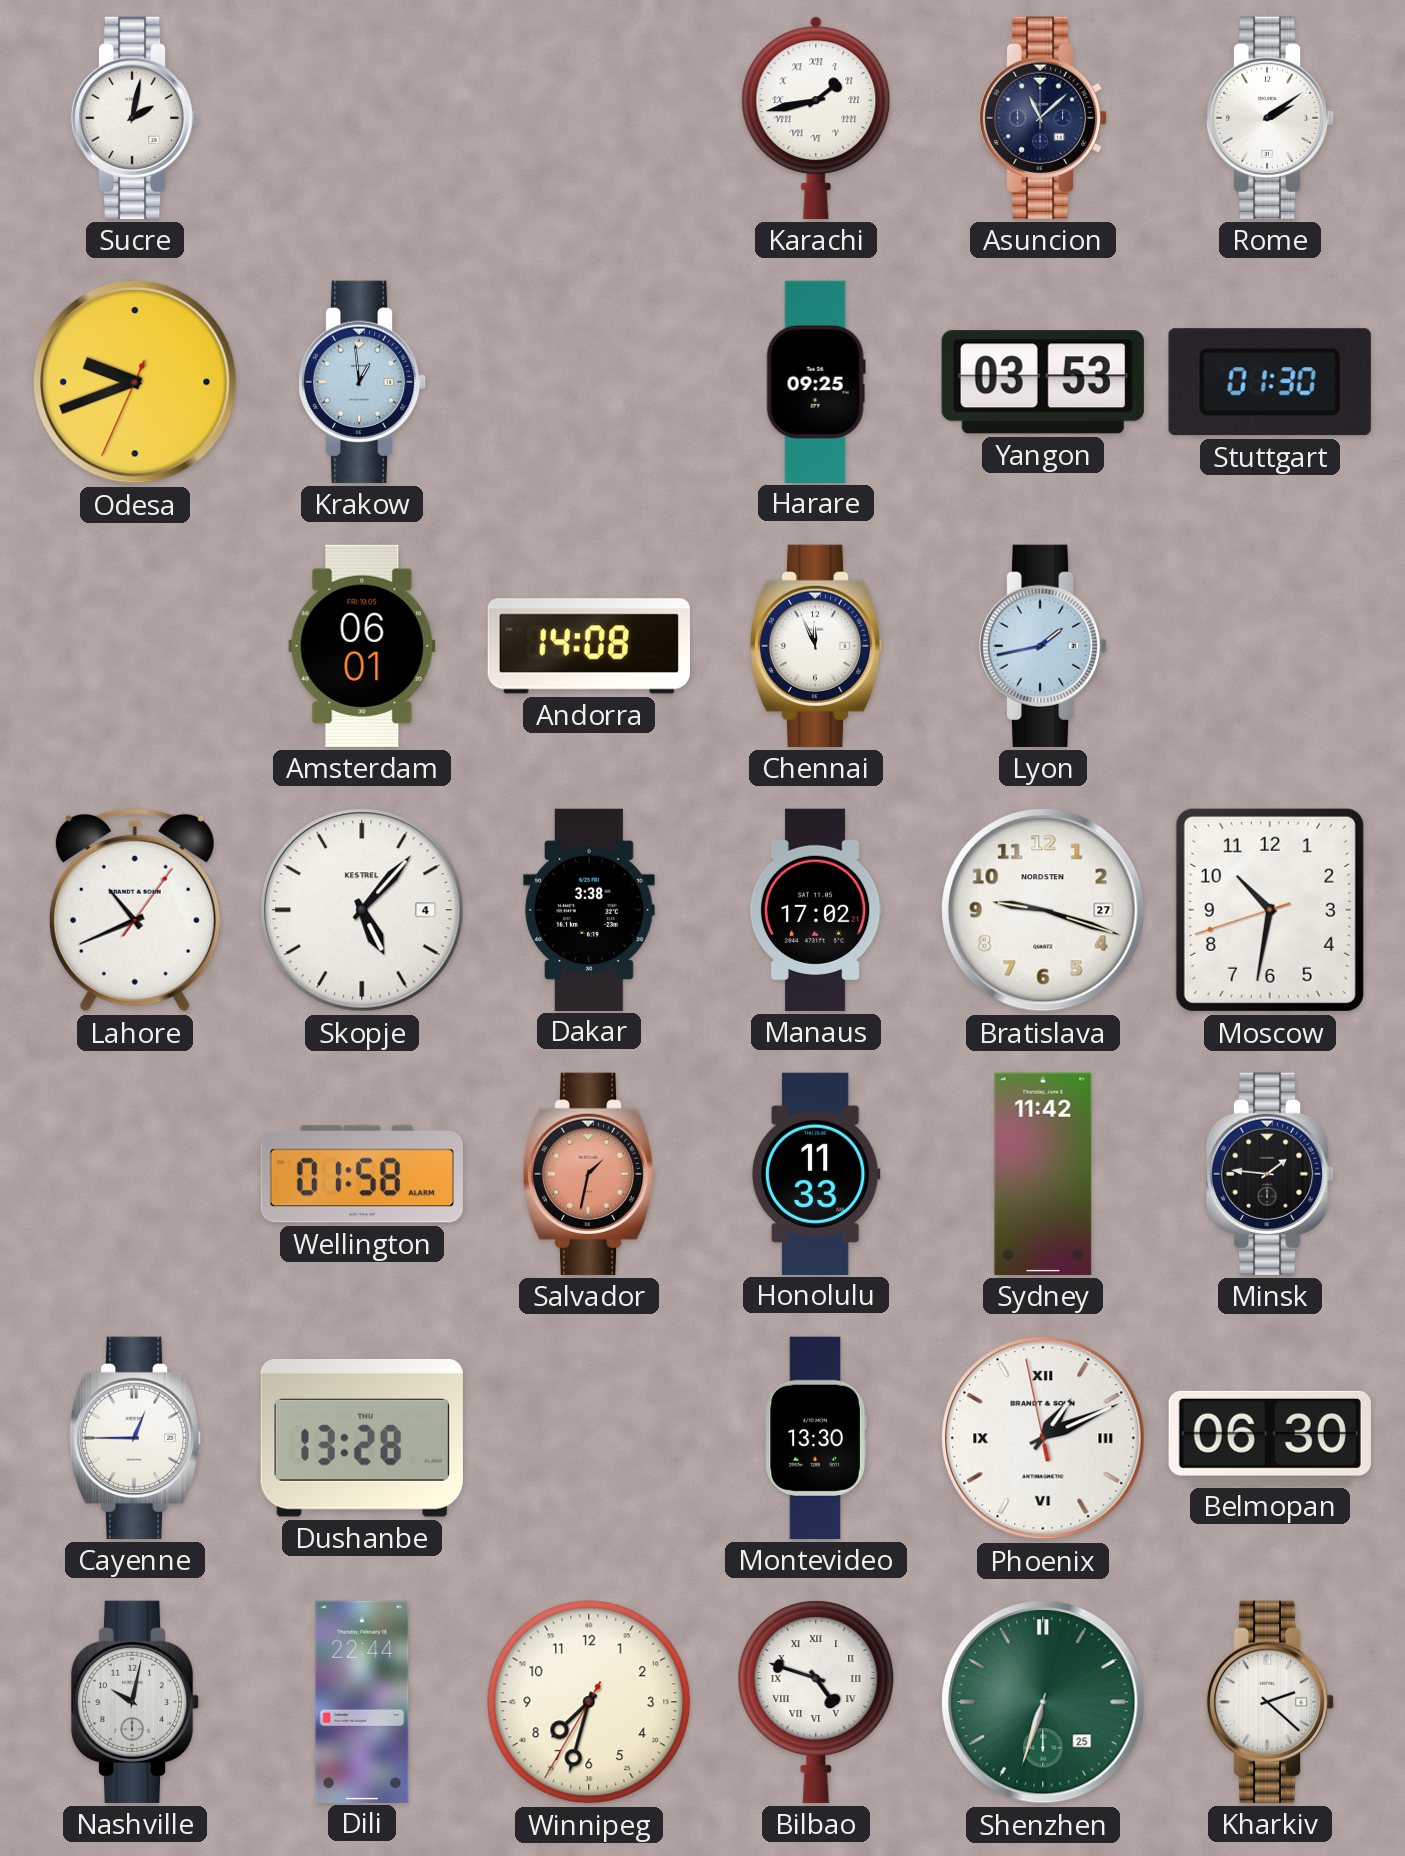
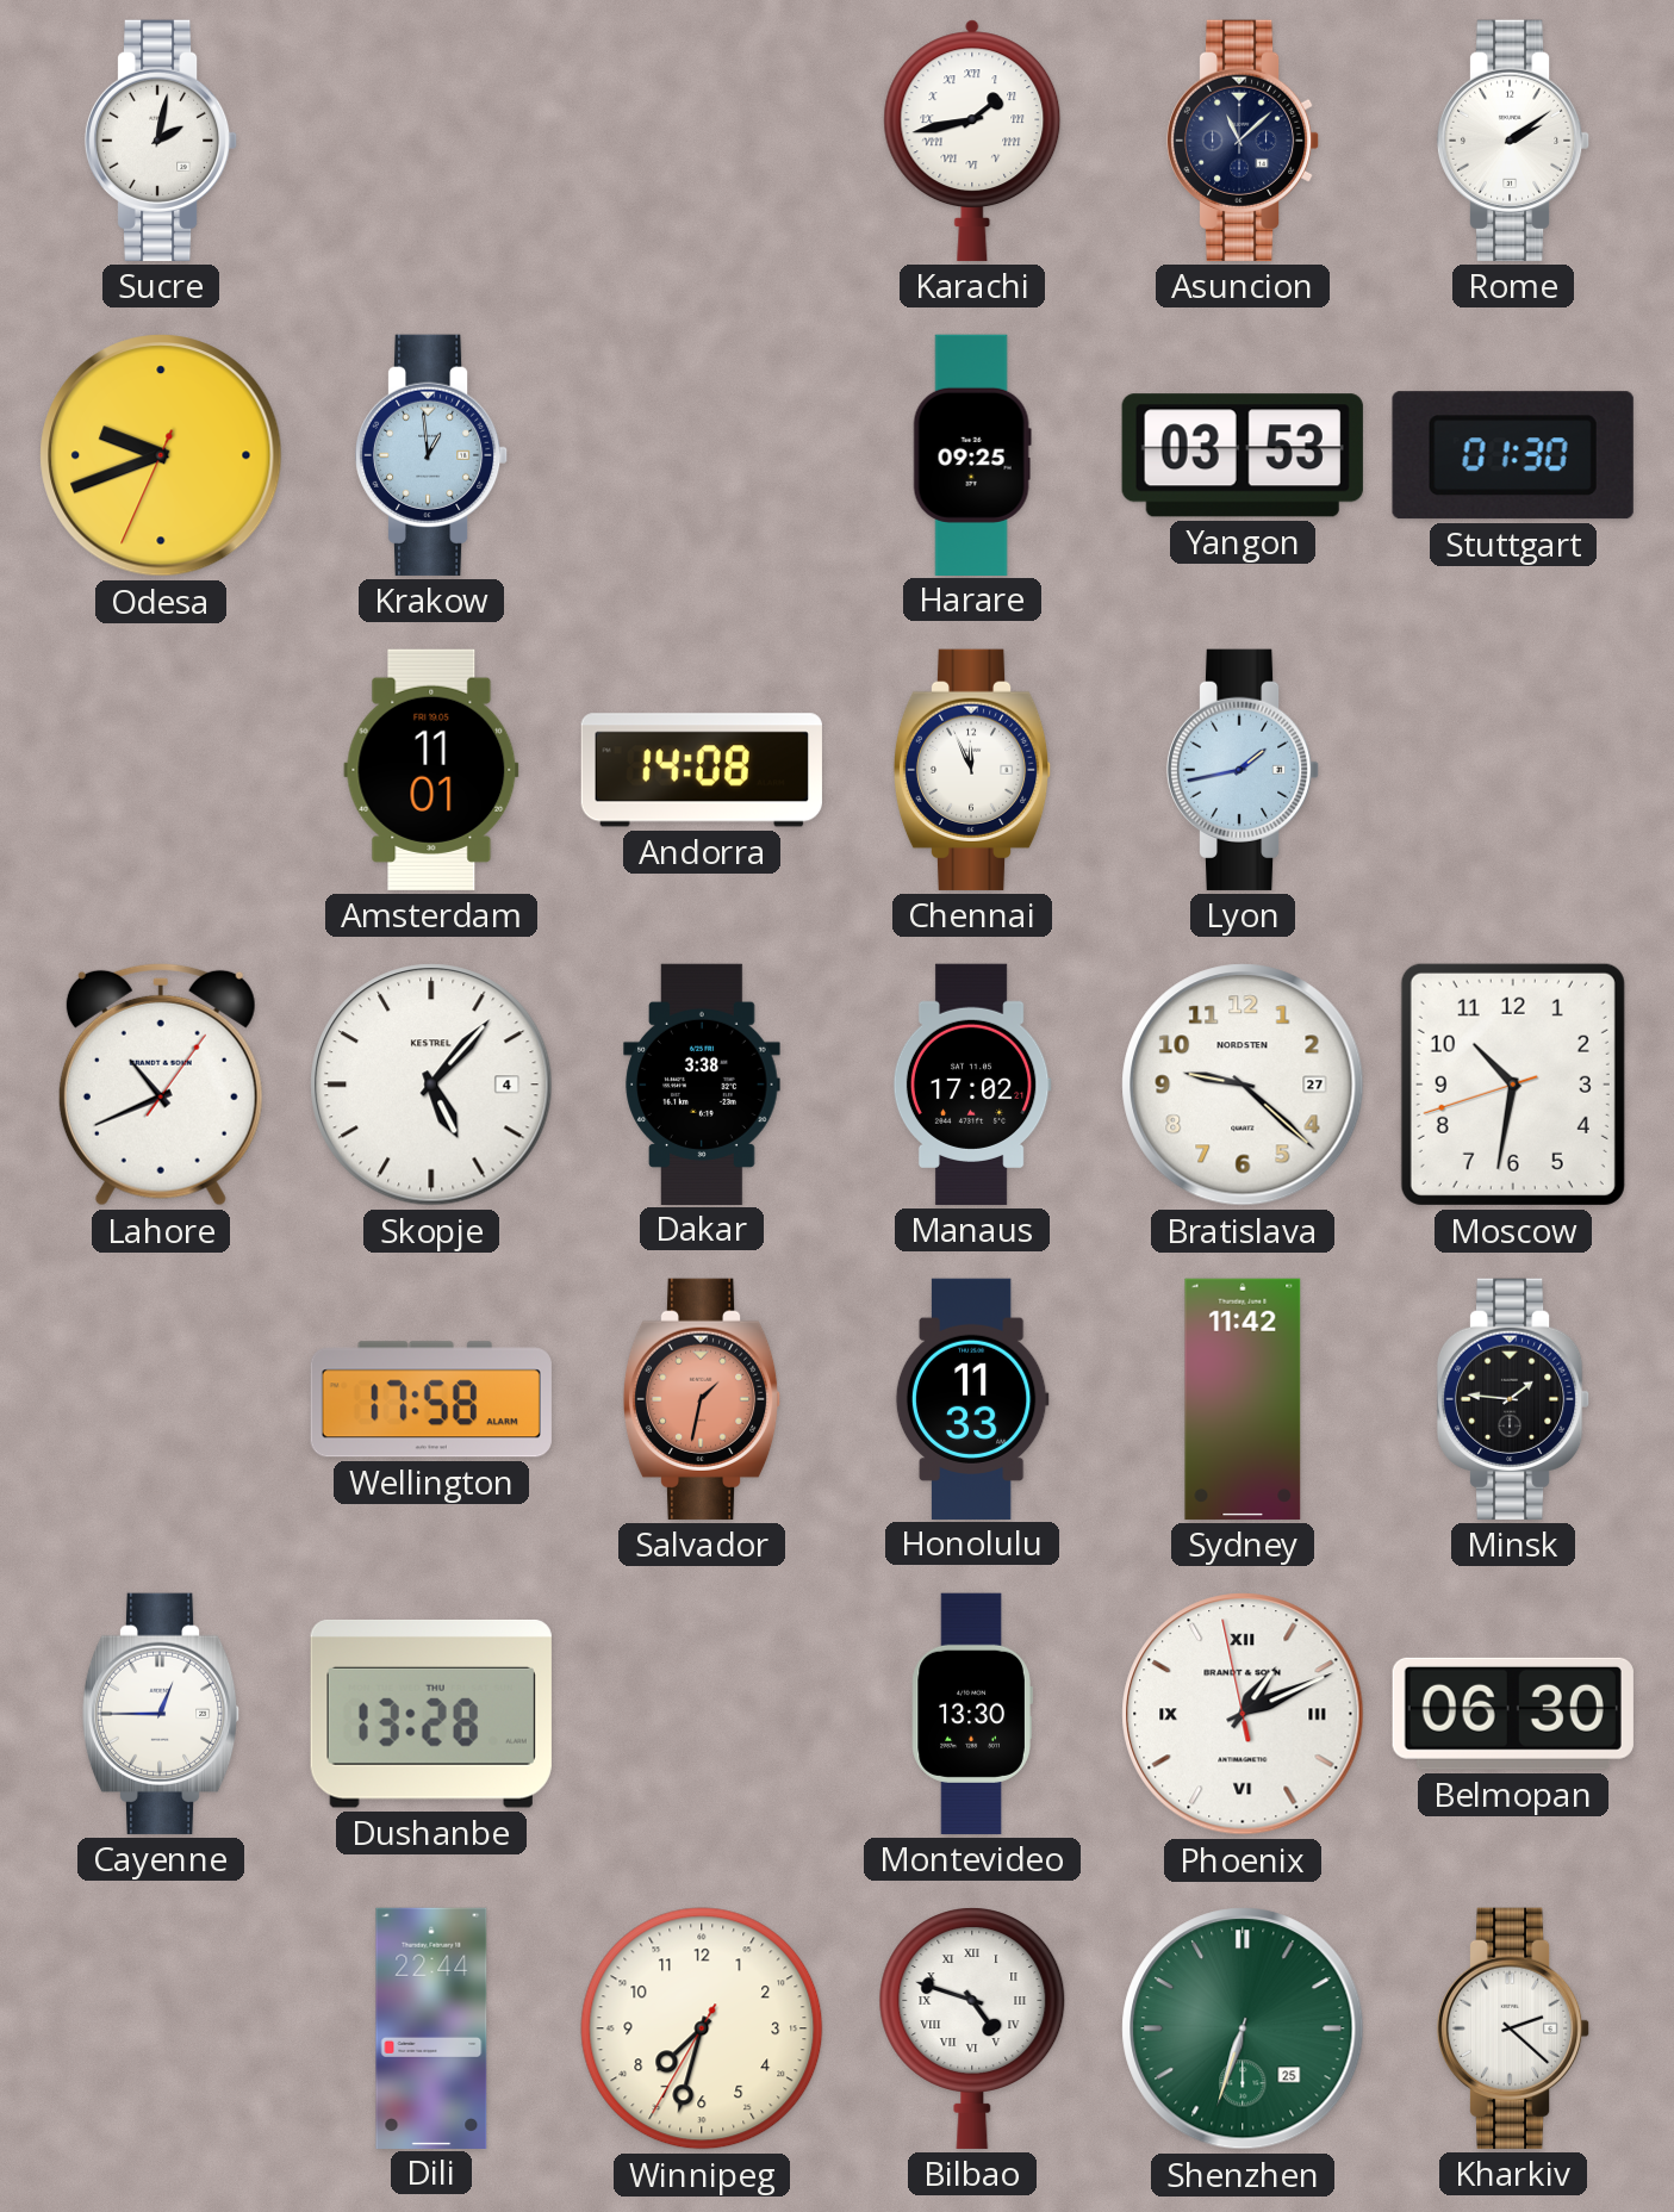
Amsterdam: 06:01 -> 11:01
Bratislava: 9:18 -> 9:22
Wellington: 01:58 -> 17:58
Nashville: 10:02 -> none
